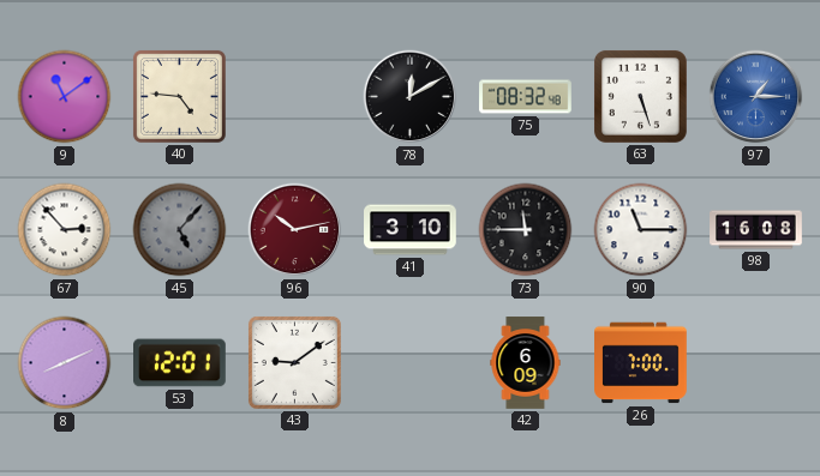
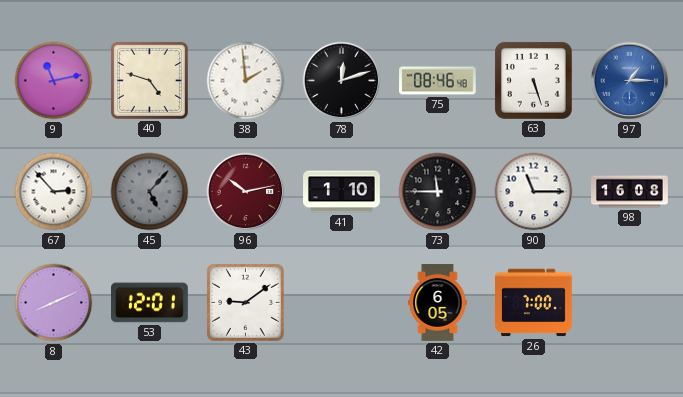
9: 11:09 -> 11:13
40: 4:46 -> 4:48
38: none -> 1:59
78: 12:10 -> 12:12
75: 08:32 -> 08:46
41: 3:10 -> 1:10
42: 6:09 -> 6:05
